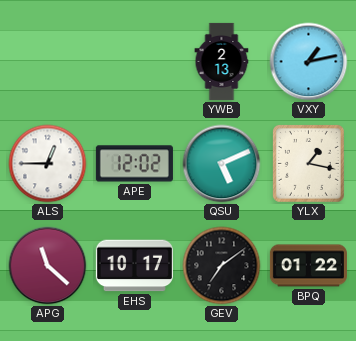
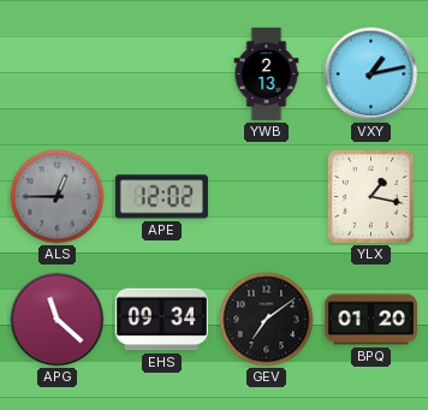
ALS dial: white -> grey
QSU: 5:11 -> none
EHS: 10:17 -> 09:34
BPQ: 01:22 -> 01:20
